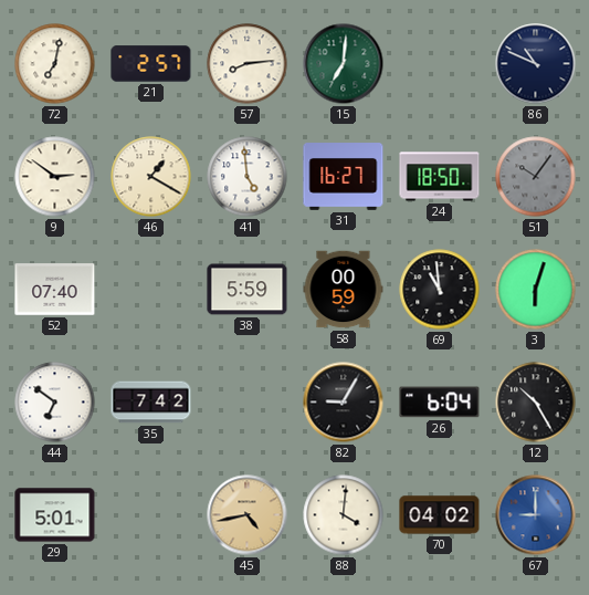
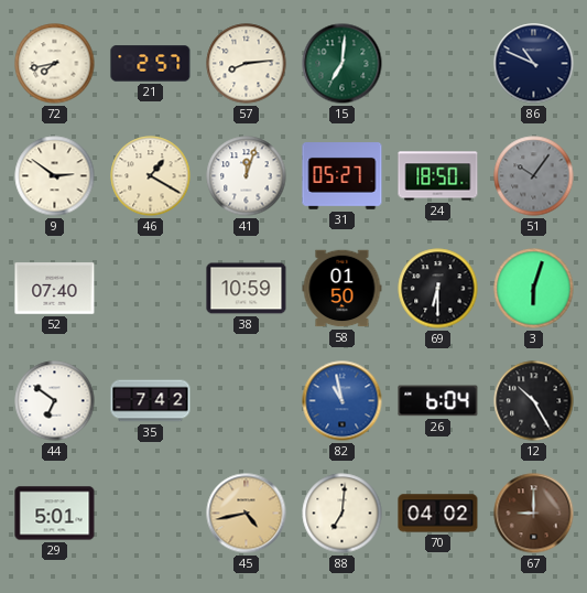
72: 7:02 -> 7:43
41: 4:59 -> 12:03
31: 16:27 -> 05:27
38: 5:59 -> 10:59
58: 00:59 -> 01:50
69: 10:59 -> 6:30
82: 9:05 -> 10:58
82 dial: black -> blue
88: 4:01 -> 7:01
67 dial: blue -> brown
